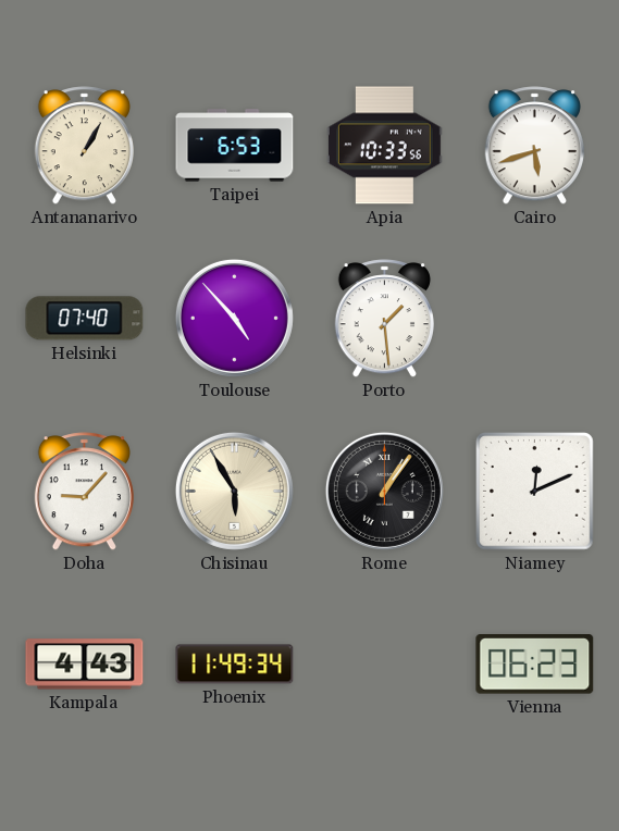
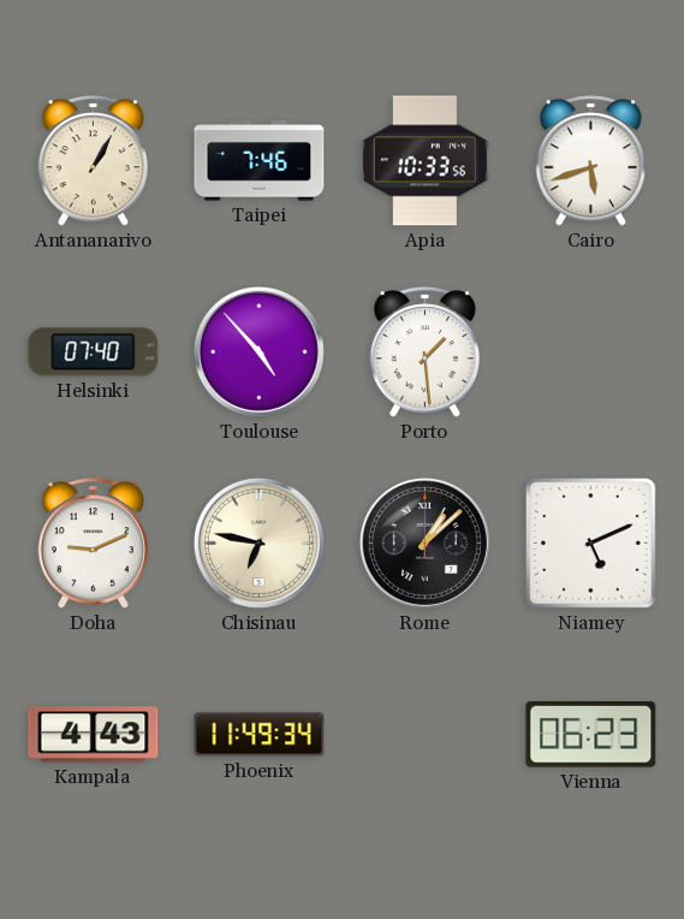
Taipei: 6:53 -> 7:46
Doha: 9:07 -> 9:11
Chisinau: 5:55 -> 6:47
Rome: 1:06 -> 1:08
Niamey: 12:11 -> 5:11
